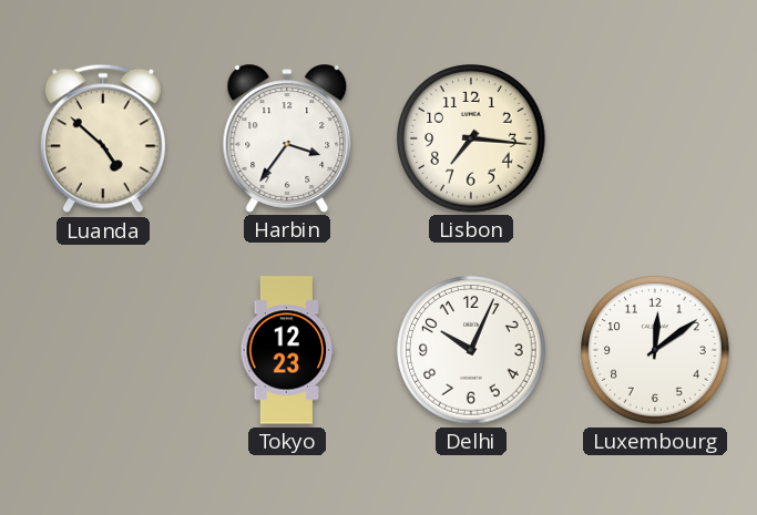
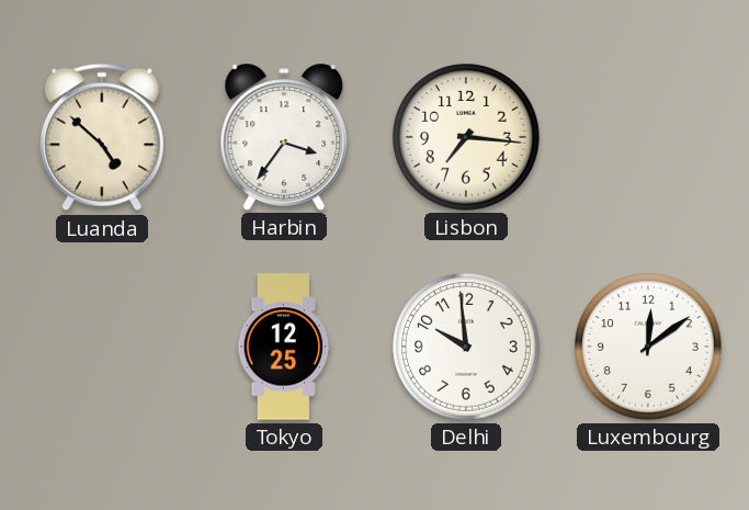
Tokyo: 12:23 -> 12:25
Delhi: 10:04 -> 9:59
